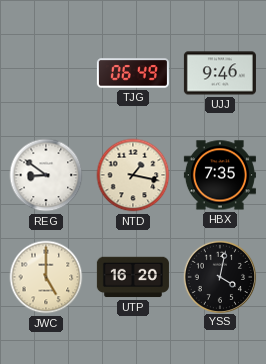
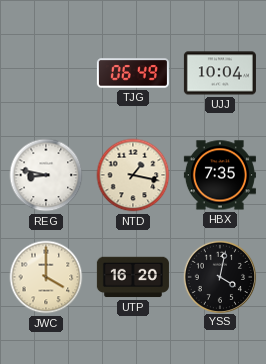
UJJ: 9:46 -> 10:04
REG: 8:51 -> 8:47
JWC: 5:00 -> 4:00
